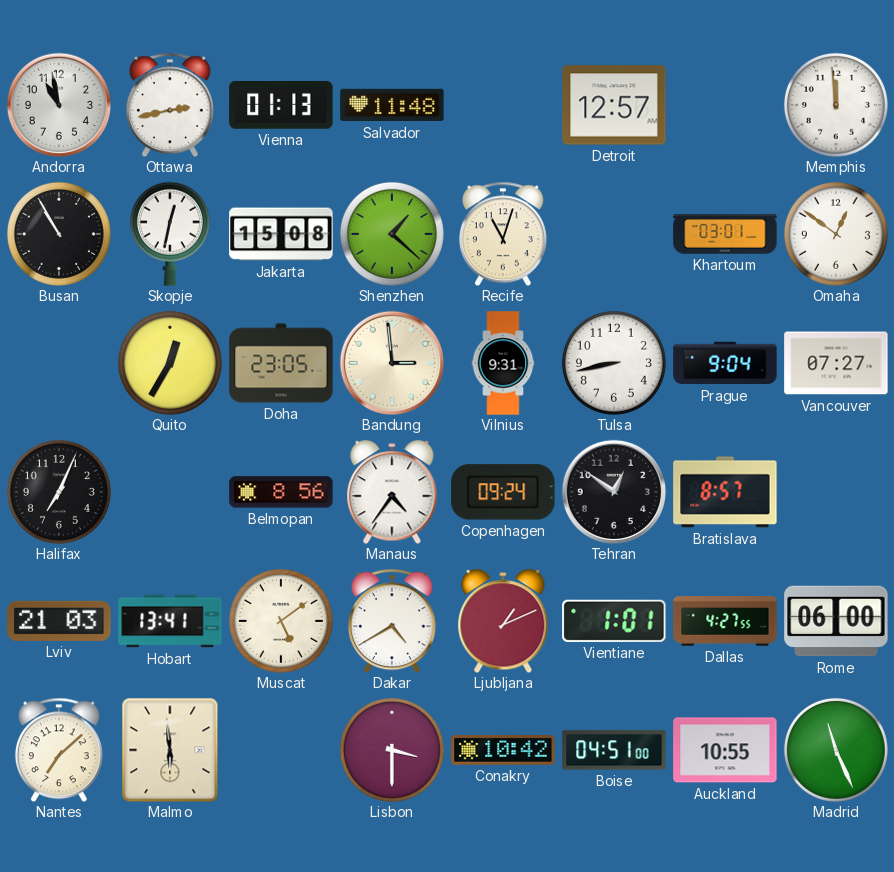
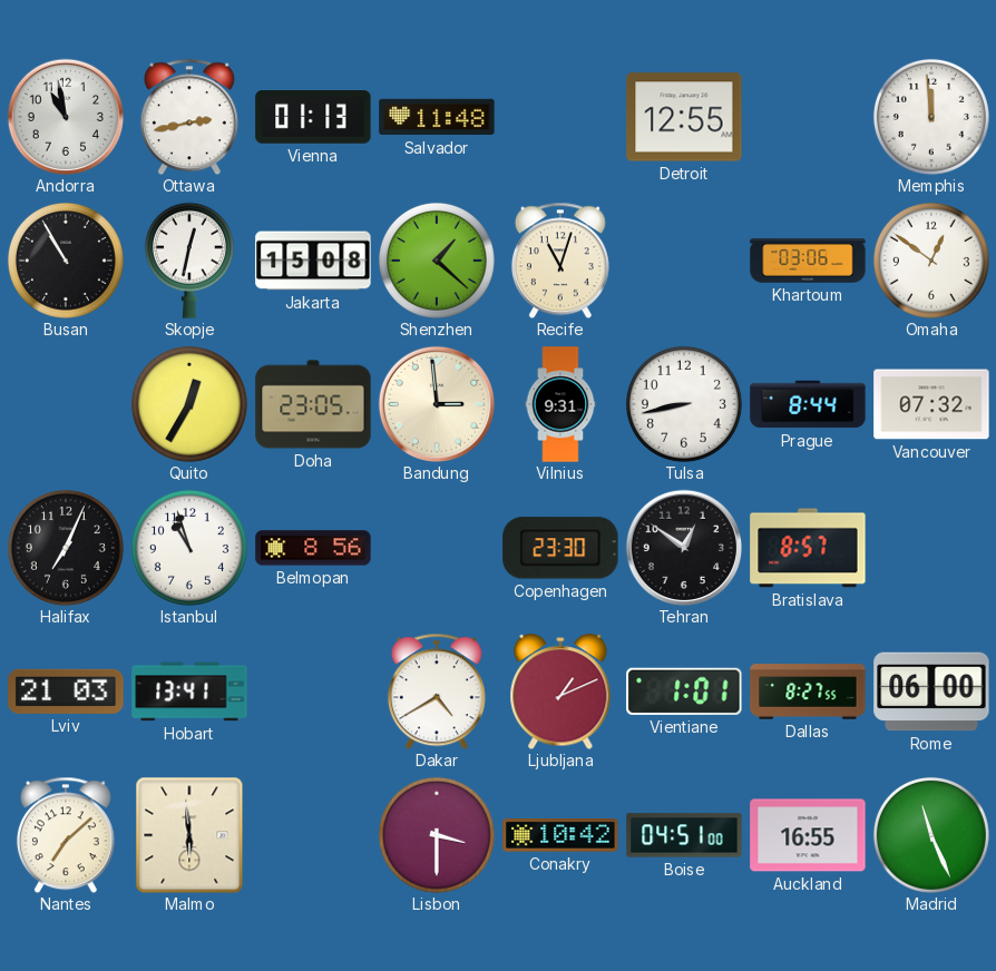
Detroit: 12:57 -> 12:55
Khartoum: 03:01 -> 03:06
Prague: 9:04 -> 8:44
Vancouver: 07:27 -> 07:32
Istanbul: none -> 10:57
Manaus: 4:36 -> none
Copenhagen: 09:24 -> 23:30
Muscat: 5:09 -> none
Dallas: 4:27 -> 8:27
Auckland: 10:55 -> 16:55
